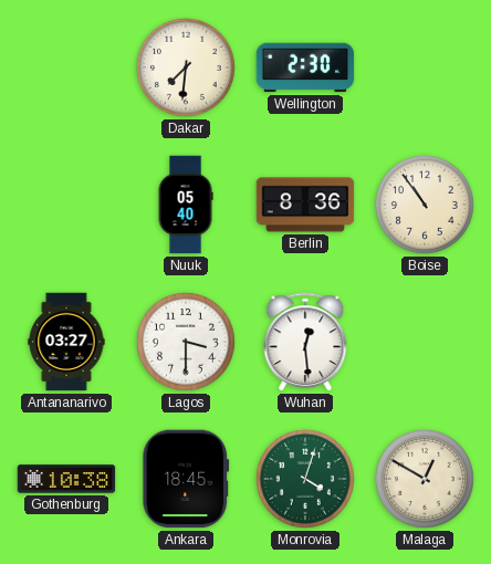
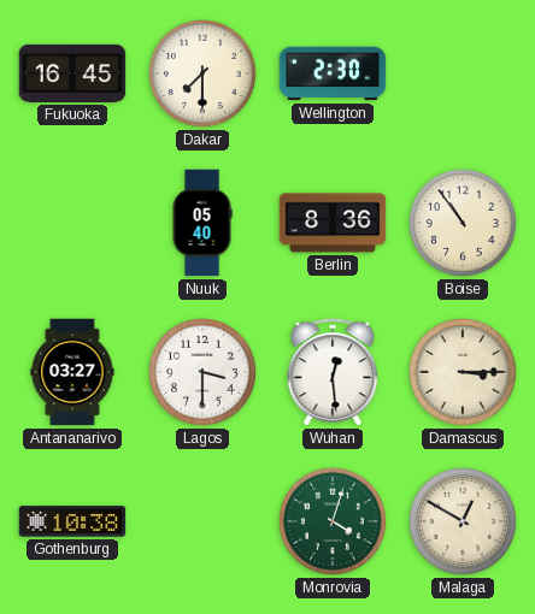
Fukuoka: none -> 16:45
Dakar: 7:31 -> 7:30
Damascus: none -> 3:15
Ankara: 18:45 -> none
